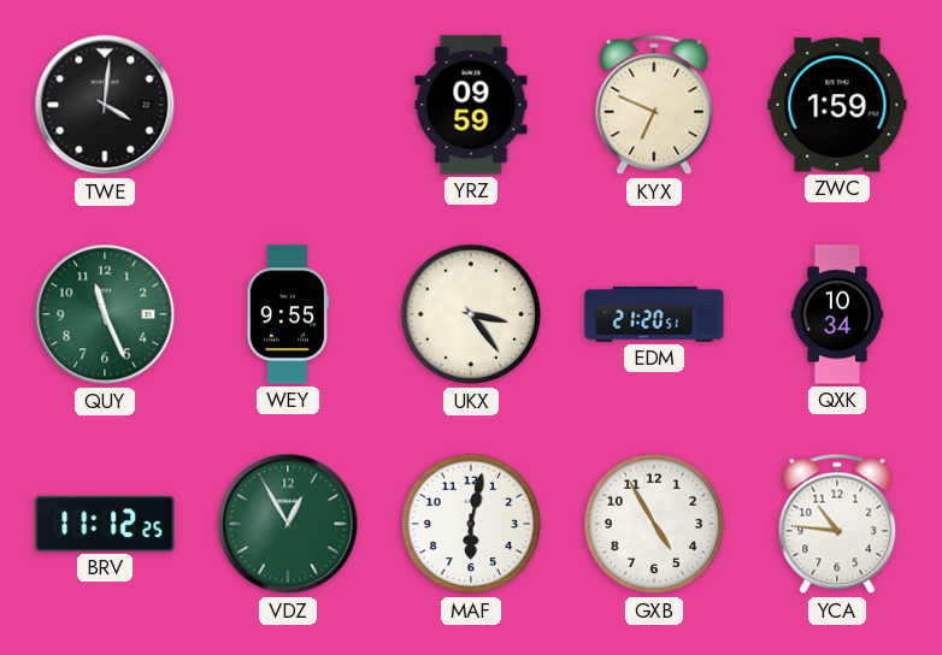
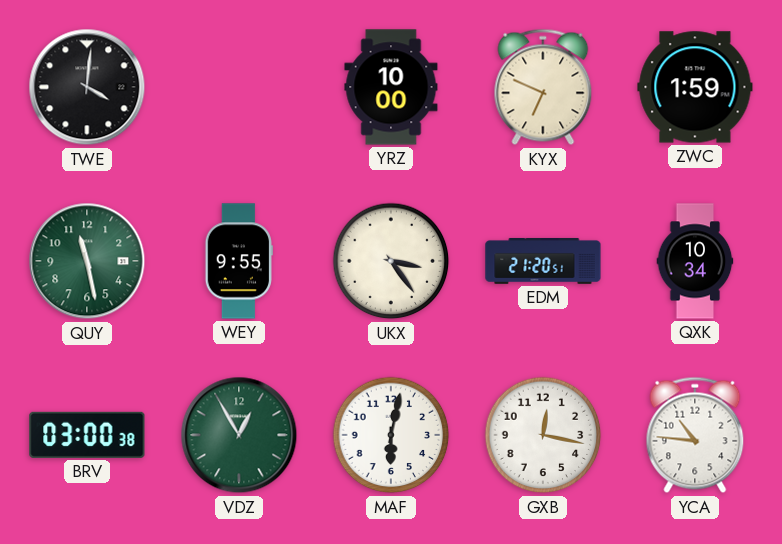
YRZ: 09:59 -> 10:00
QUY: 11:26 -> 11:28
BRV: 11:12 -> 03:00
GXB: 4:55 -> 12:17
